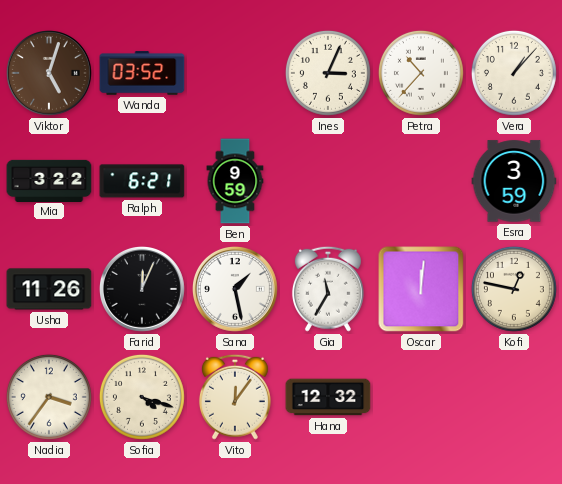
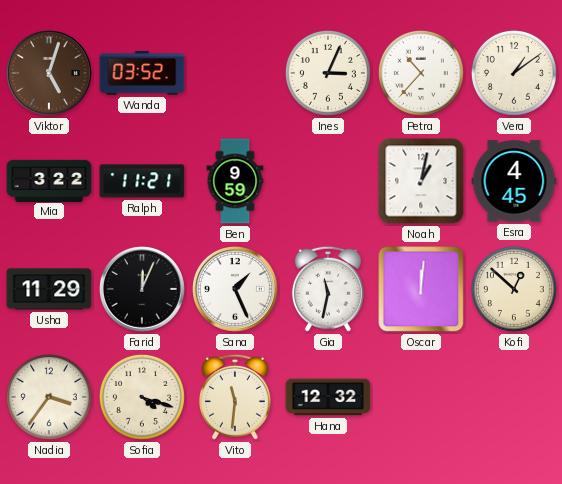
Vera: 1:07 -> 1:09
Ralph: 6:21 -> 11:21
Noah: none -> 1:02
Esra: 3:59 -> 4:45
Usha: 11:26 -> 11:29
Sana: 1:28 -> 1:26
Gia: 11:35 -> 11:32
Kofi: 12:47 -> 12:52
Vito: 12:06 -> 11:31
